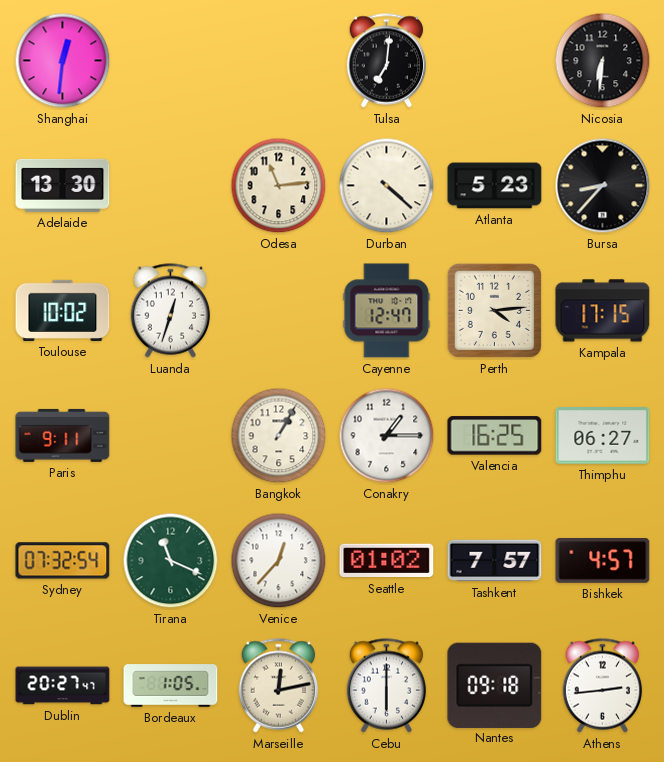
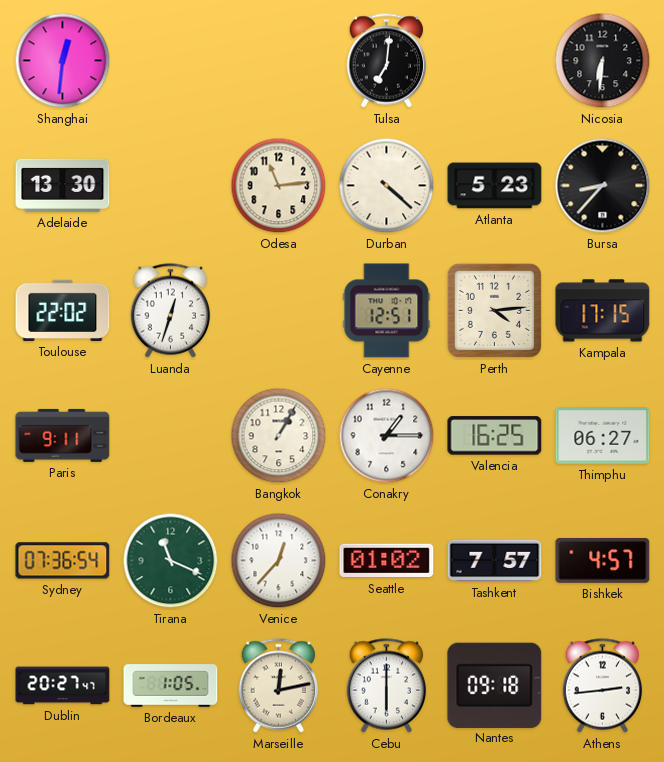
Toulouse: 10:02 -> 22:02
Cayenne: 12:47 -> 12:51
Sydney: 07:32 -> 07:36
